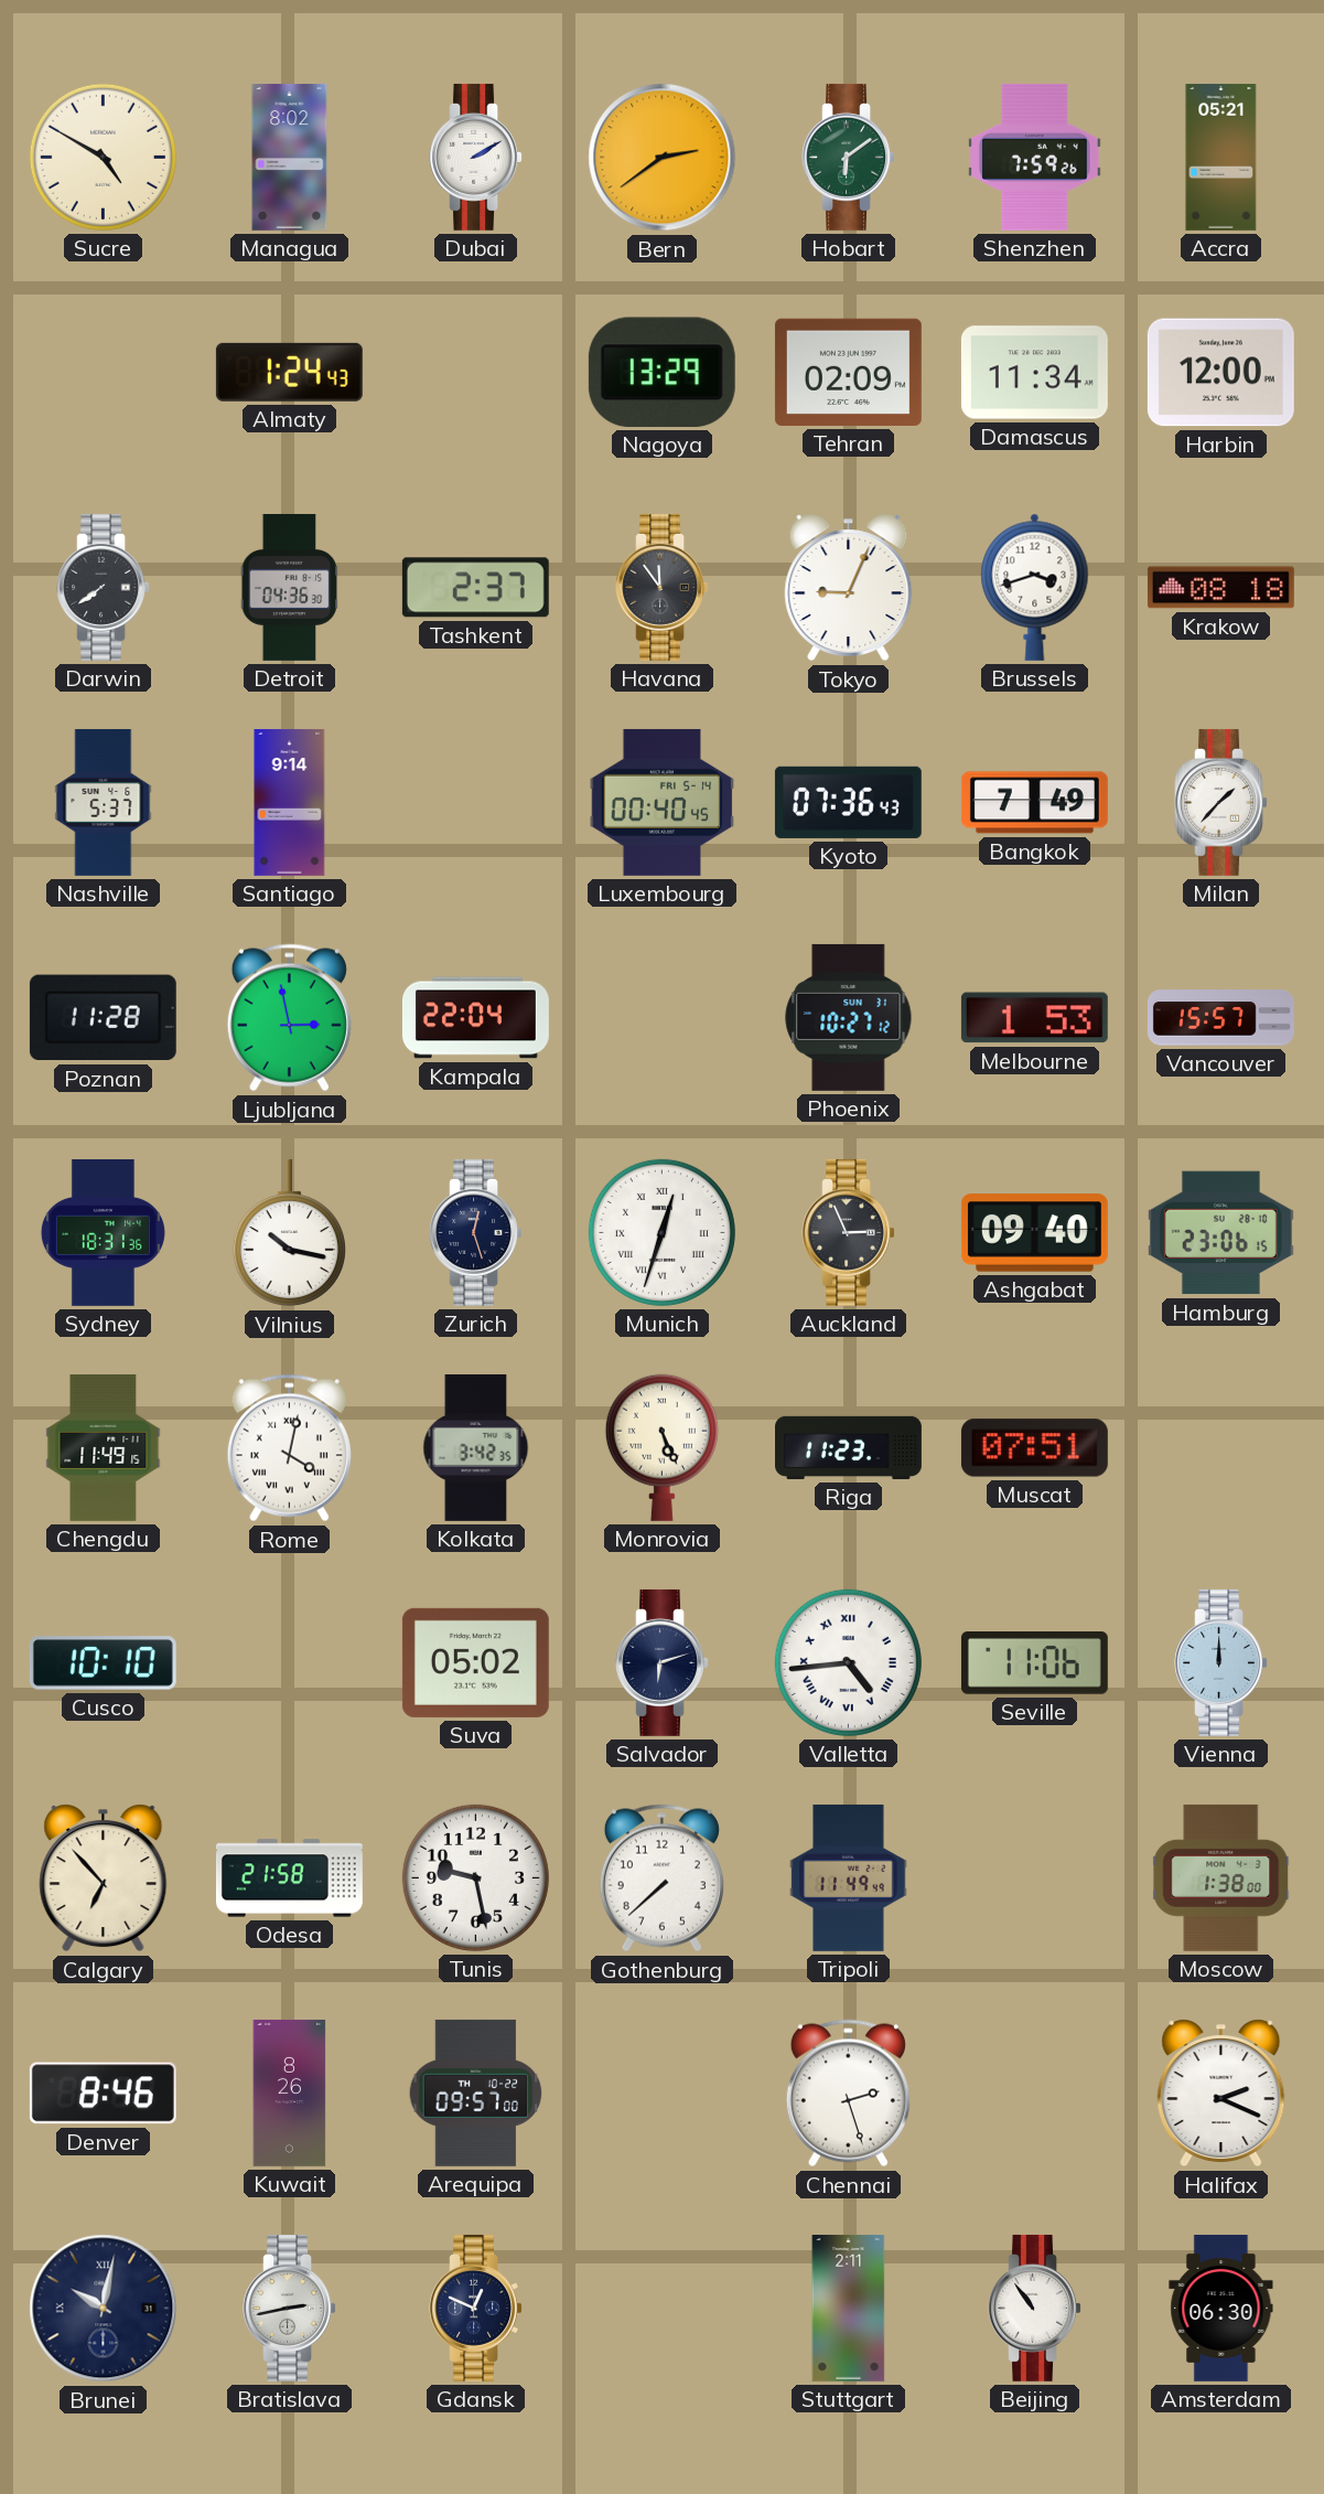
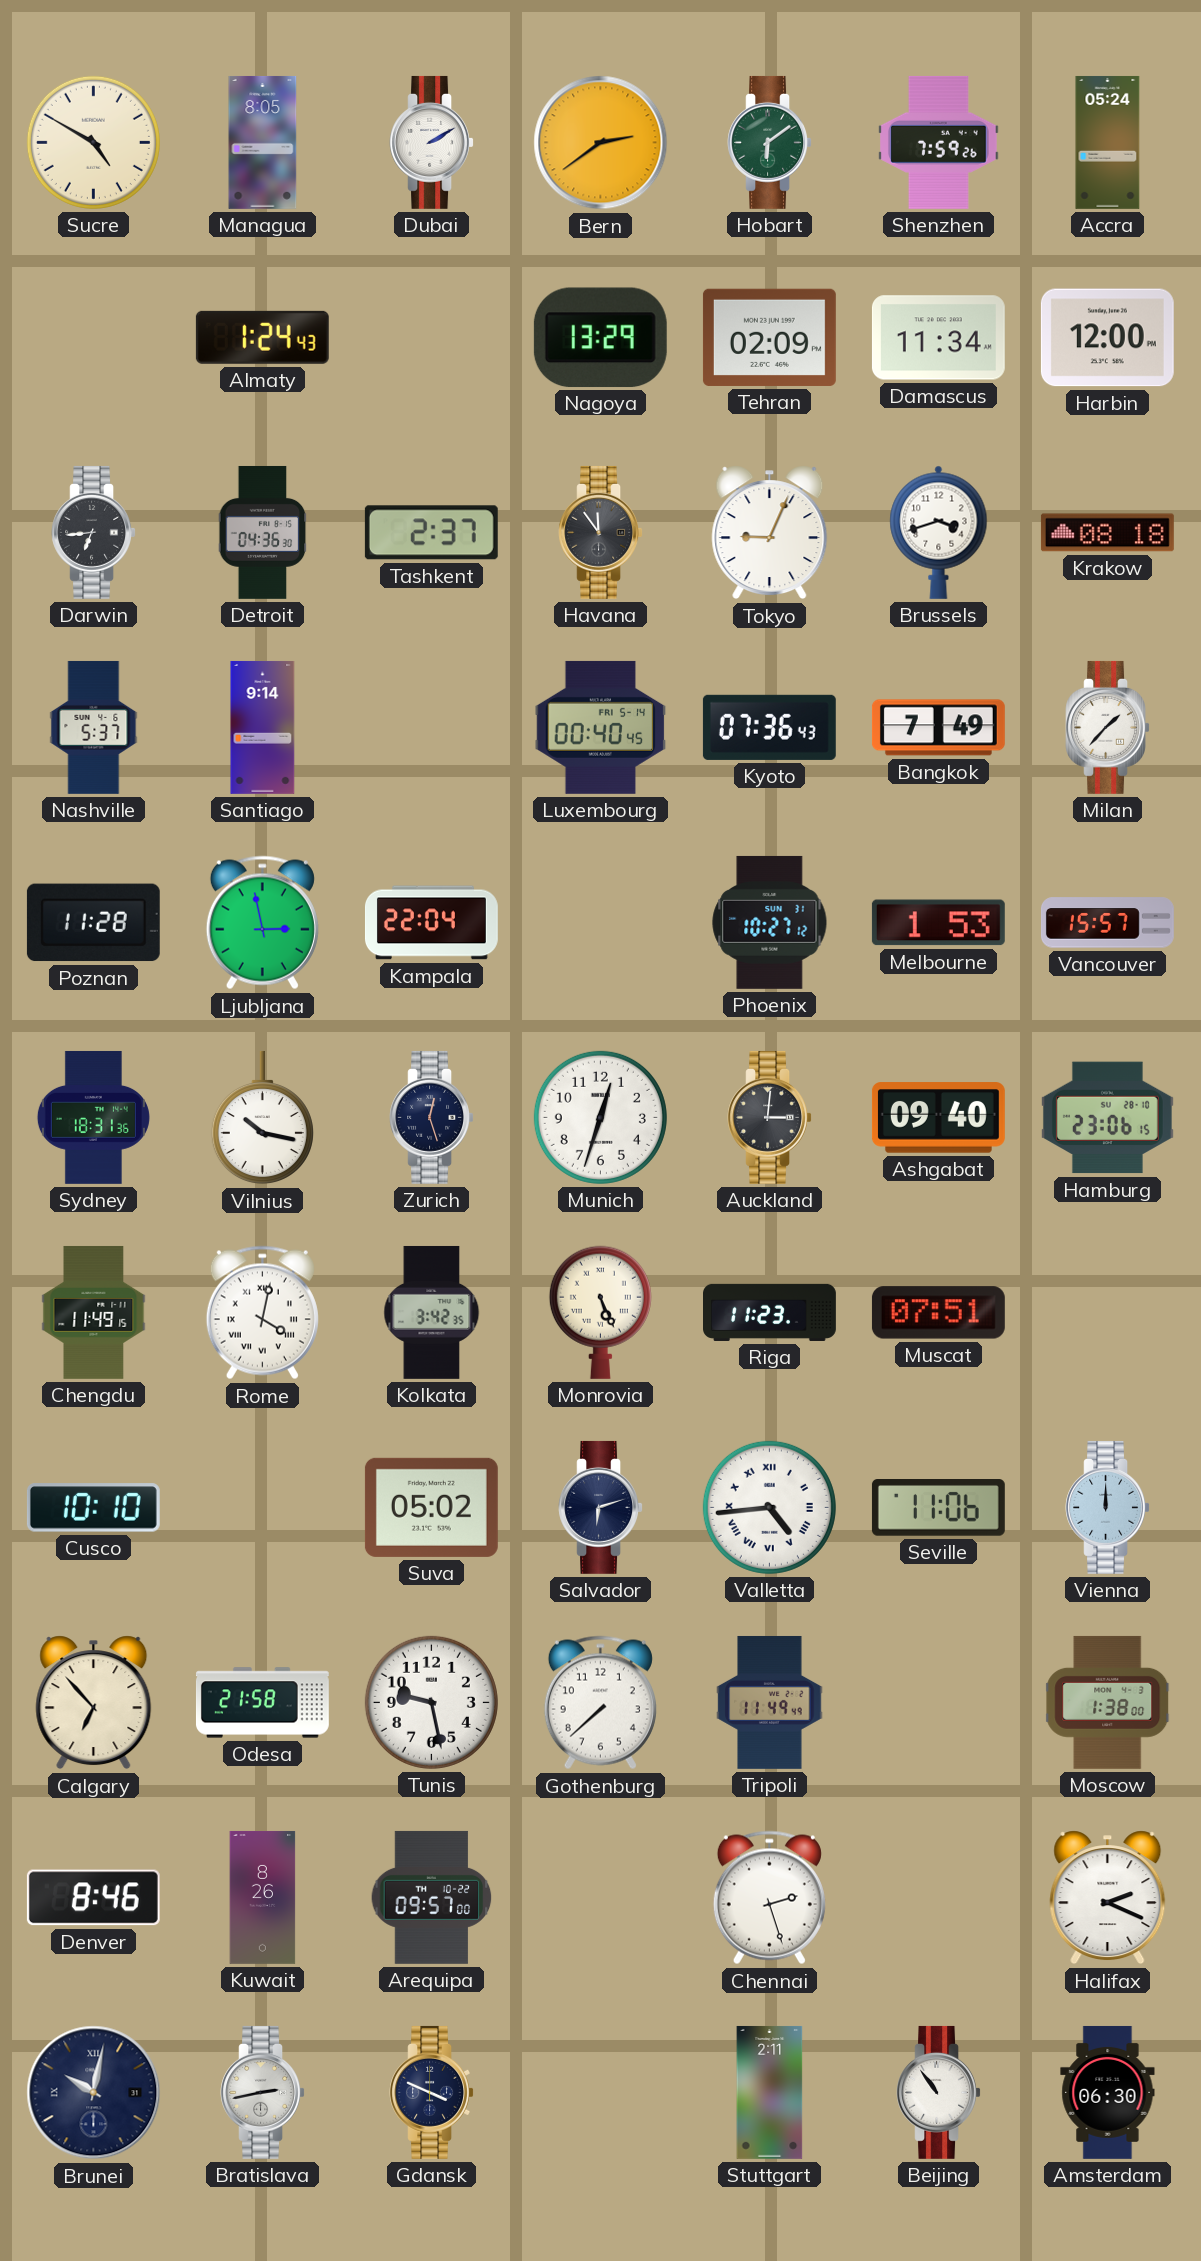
Managua: 8:02 -> 8:05
Accra: 05:21 -> 05:24
Darwin: 7:39 -> 6:44
Munich numerals: Roman -> Arabic
Auckland: 2:56 -> 3:01
Gdansk: 12:49 -> 3:49
